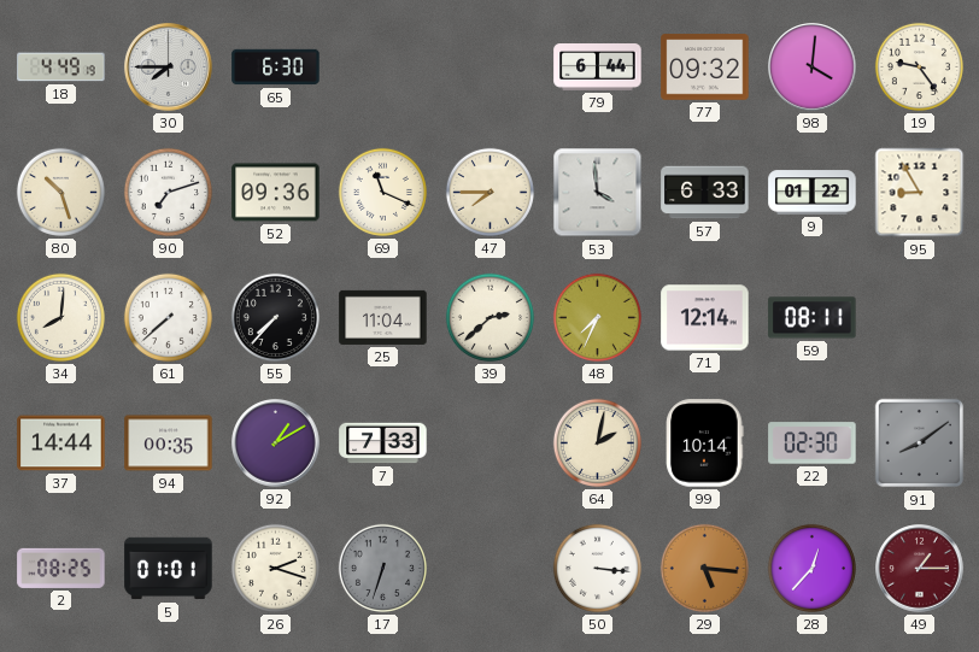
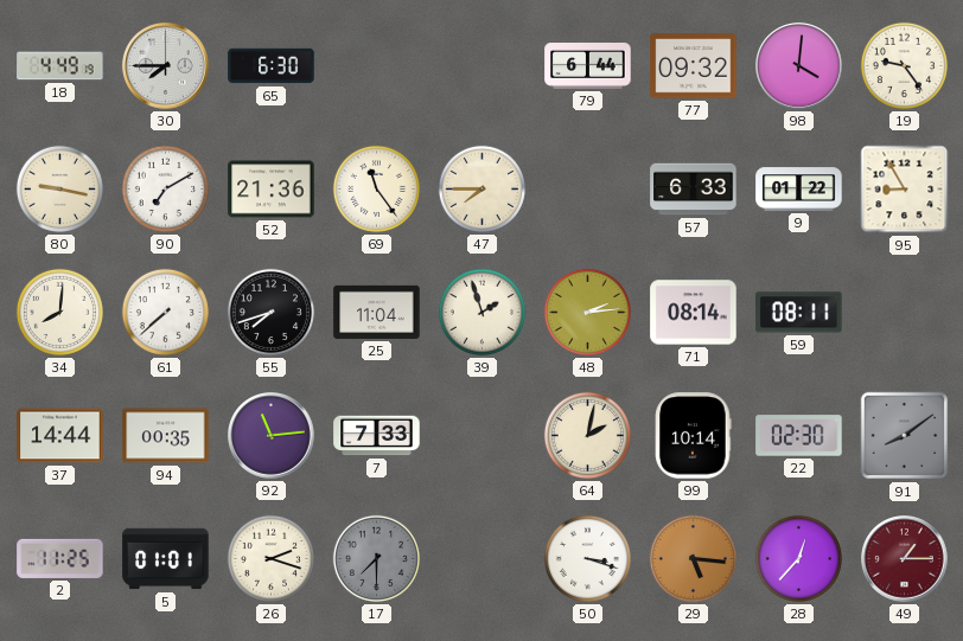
80: 10:27 -> 9:17
90: 7:12 -> 7:10
52: 09:36 -> 21:36
69: 11:19 -> 11:24
53: 3:59 -> none
55: 7:37 -> 7:42
39: 2:38 -> 1:57
48: 7:34 -> 2:14
71: 12:14 -> 08:14
92: 1:10 -> 11:14
2: 08:25 -> 11:25
17: 6:33 -> 7:30
50: 3:16 -> 3:18
